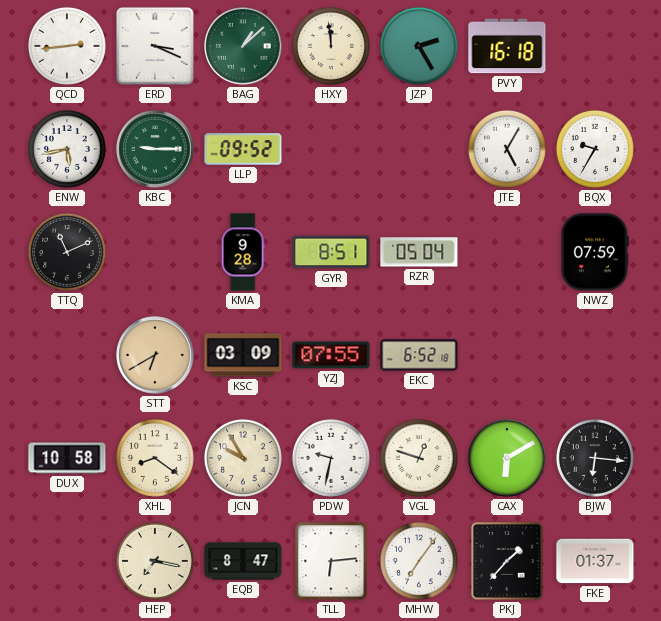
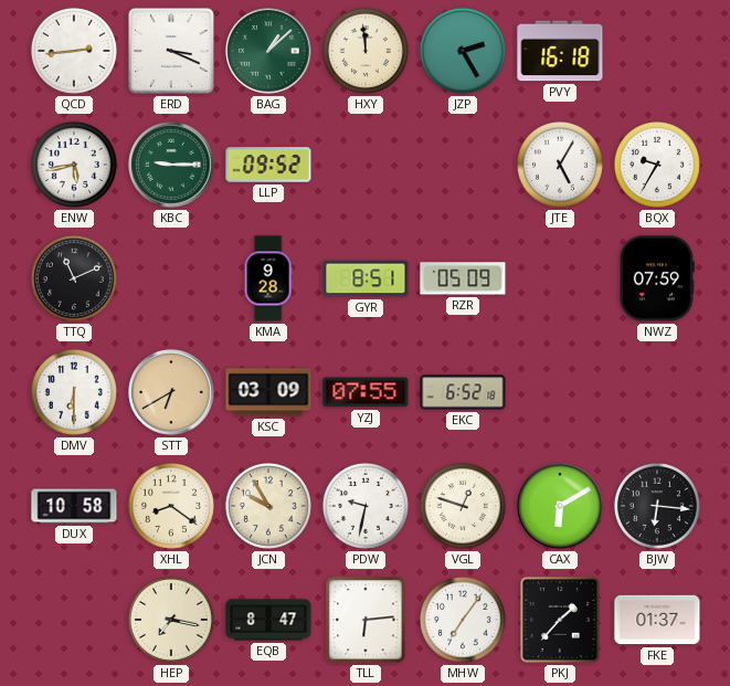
RZR: 05:04 -> 05:09
DMV: none -> 6:30
